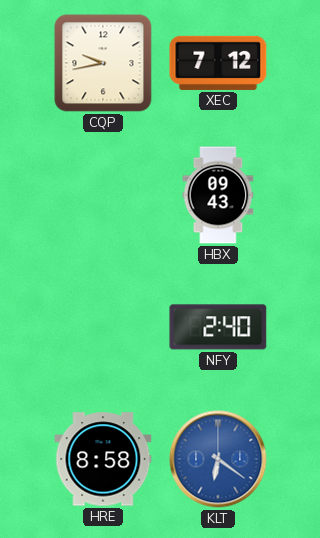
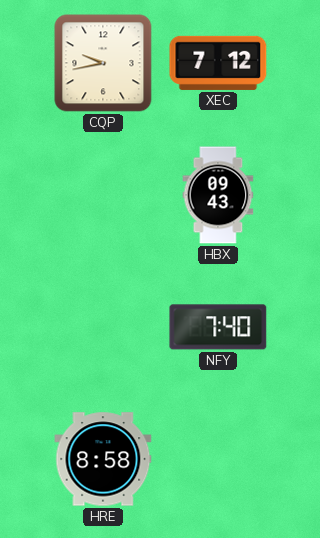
NFY: 2:40 -> 7:40
KLT: 6:21 -> none
